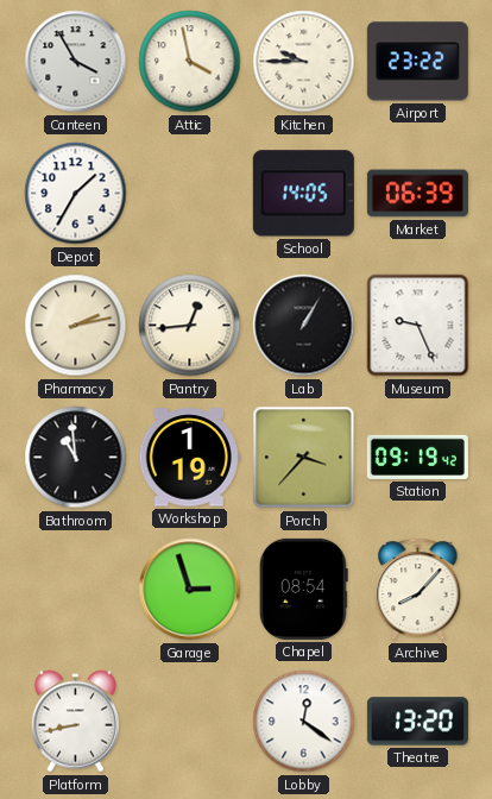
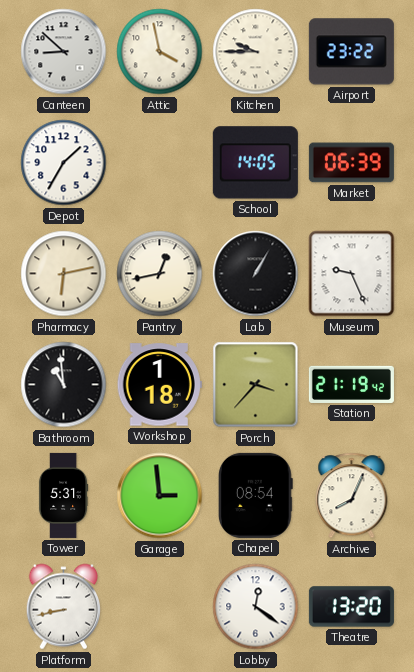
Canteen: 3:55 -> 8:52
Pharmacy: 2:13 -> 6:13
Pantry: 12:44 -> 12:43
Workshop: 1:19 -> 1:18
Station: 09:19 -> 21:19
Tower: none -> 5:31
Garage: 2:57 -> 2:59
Archive: 8:07 -> 8:04
